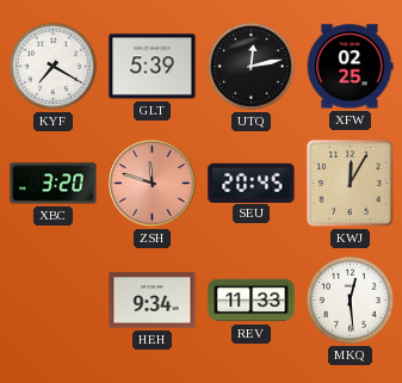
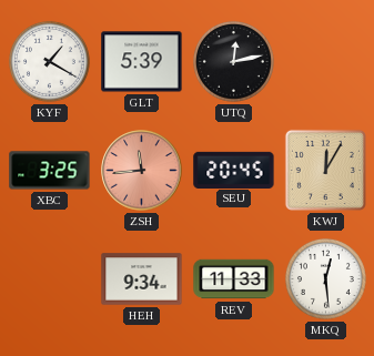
KYF: 7:20 -> 1:20
XFW: 02:25 -> none
XBC: 3:20 -> 3:25
ZSH: 11:48 -> 11:44
